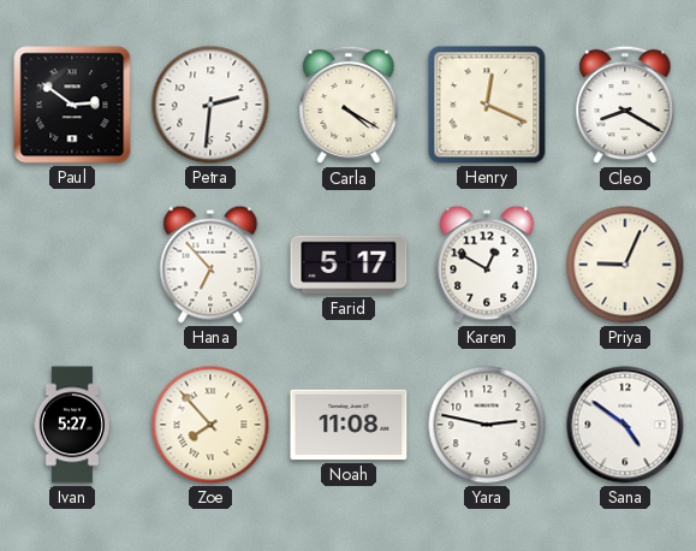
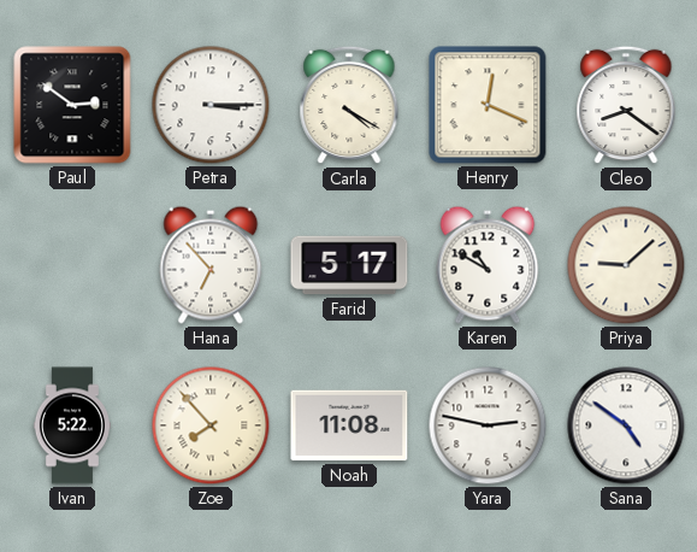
Petra: 2:31 -> 3:15
Cleo: 8:20 -> 8:21
Karen: 12:50 -> 10:50
Priya: 9:04 -> 9:08
Ivan: 5:27 -> 5:22
